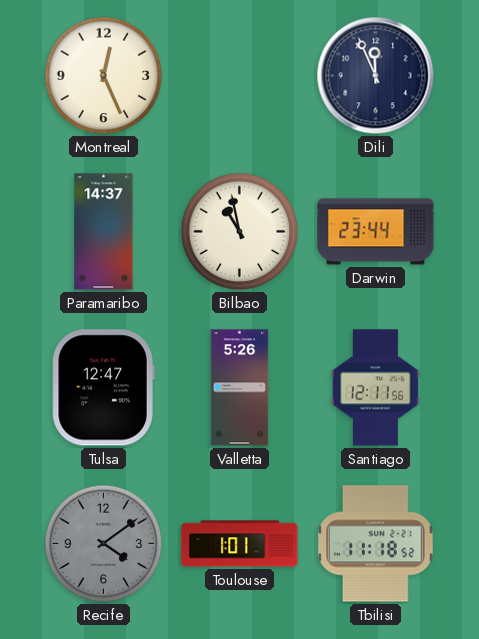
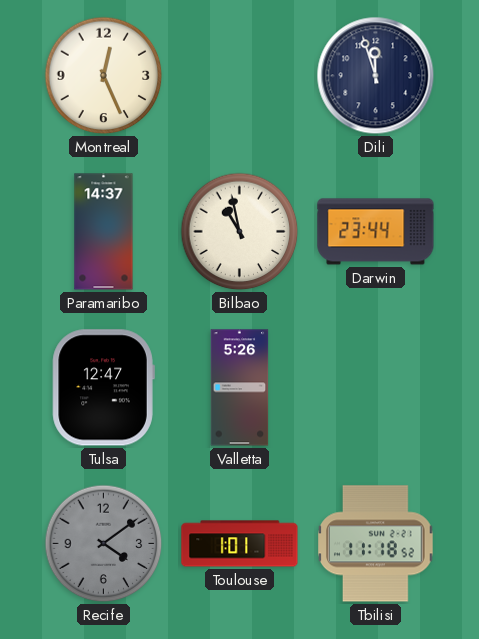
Dili: 11:56 -> 11:57
Santiago: 12:11 -> none
